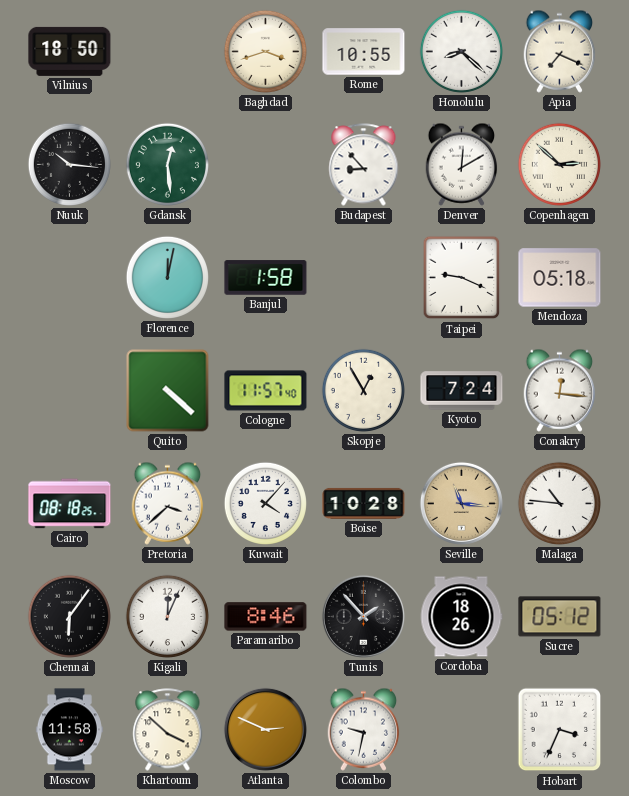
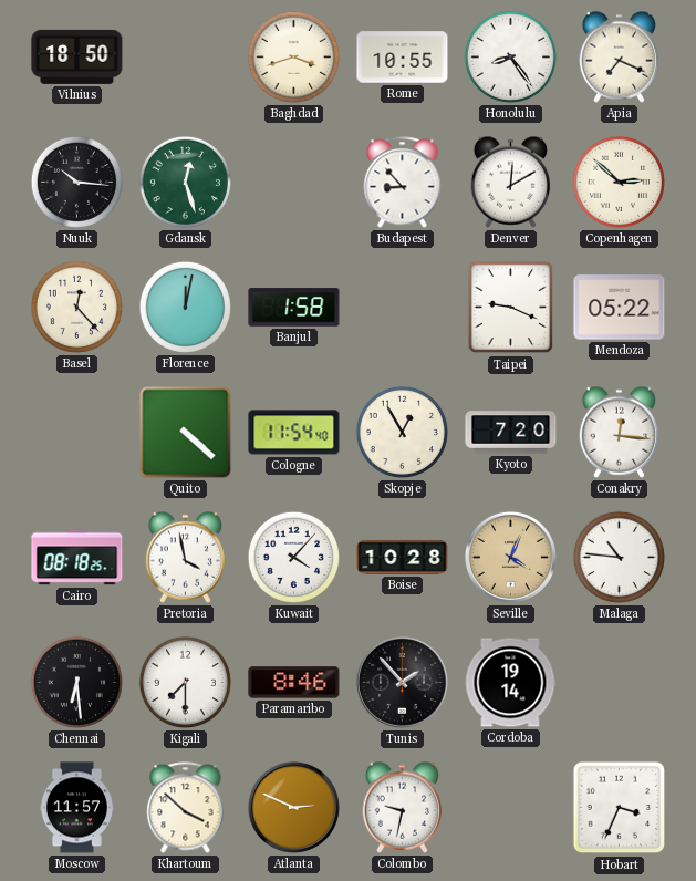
Honolulu: 8:22 -> 8:24
Gdansk: 12:29 -> 12:27
Basel: none -> 12:23
Mendoza: 05:18 -> 05:22
Cologne: 11:57 -> 11:54
Kyoto: 7:24 -> 7:20
Pretoria: 3:38 -> 3:58
Seville: 11:16 -> 4:04
Chennai: 6:06 -> 6:29
Kigali: 12:04 -> 7:30
Cordoba: 18:26 -> 19:14
Sucre: 05:12 -> none
Moscow: 11:58 -> 11:57
